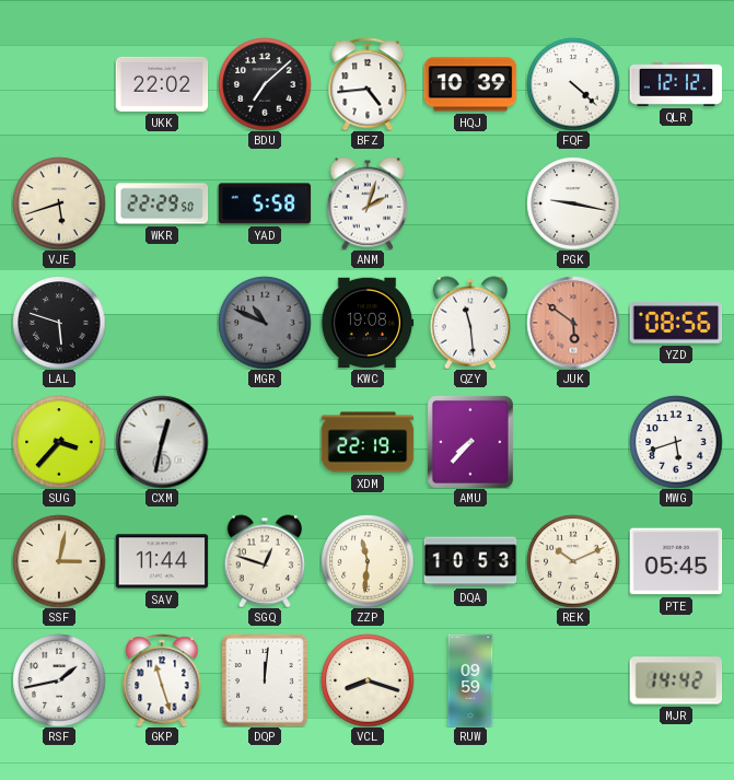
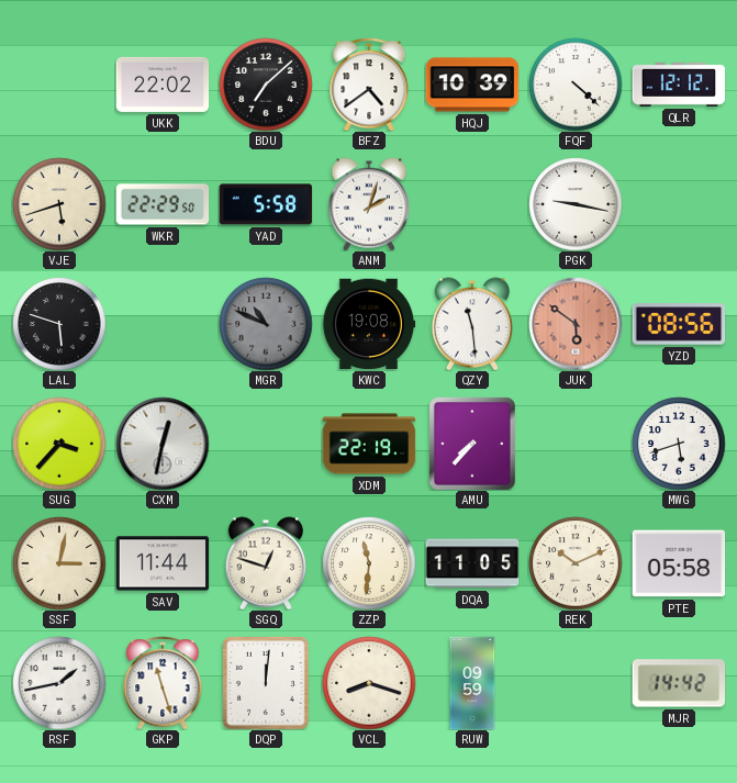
BFZ: 4:44 -> 4:39
DQA: 10:53 -> 11:05
PTE: 05:45 -> 05:58
